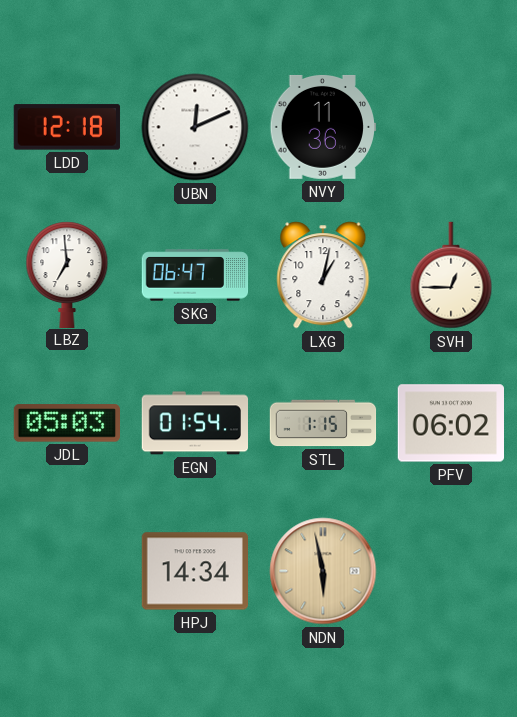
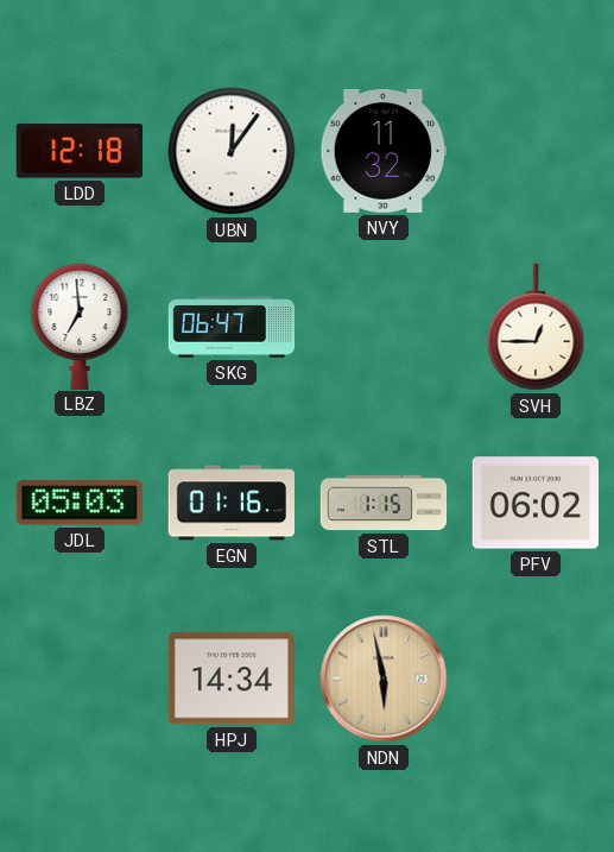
UBN: 12:11 -> 12:06
NVY: 11:36 -> 11:32
LXG: 1:02 -> none
EGN: 01:54 -> 01:16
